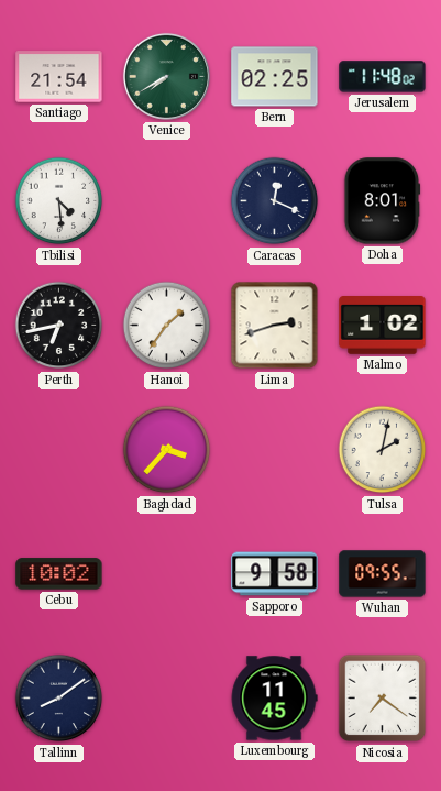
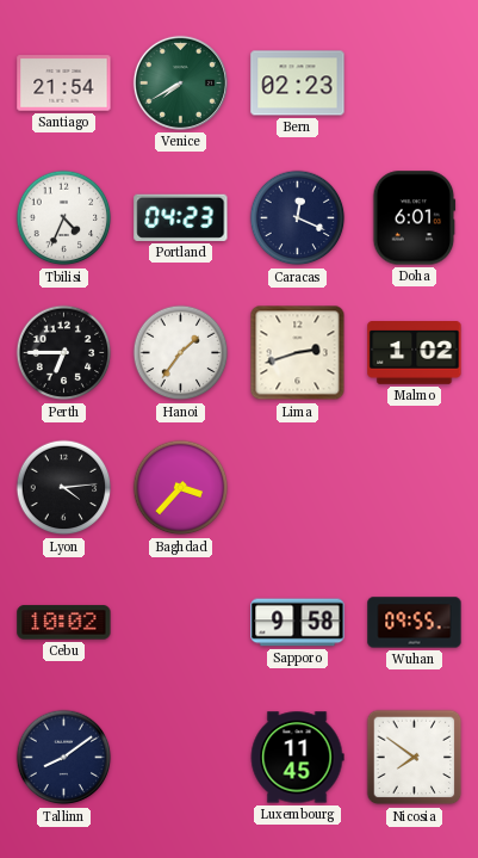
Bern: 02:25 -> 02:23
Jerusalem: 11:48 -> none
Tbilisi: 4:29 -> 4:34
Portland: none -> 04:23
Doha: 8:01 -> 6:01
Perth: 6:43 -> 6:45
Lyon: none -> 4:14
Tulsa: 2:02 -> none
Nicosia: 7:21 -> 7:51
